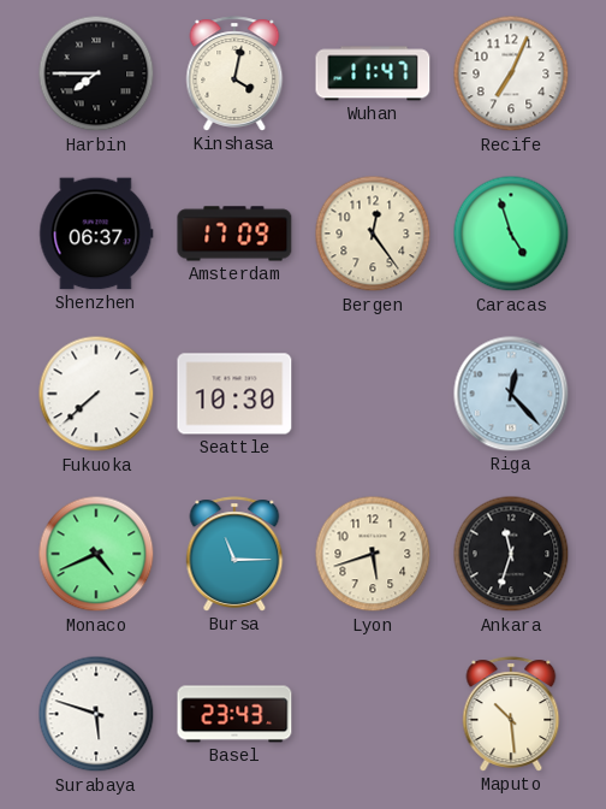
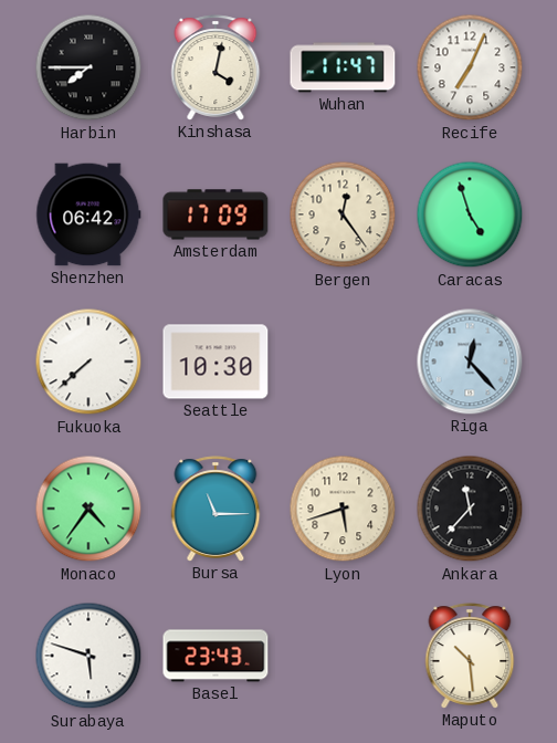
Shenzhen: 06:37 -> 06:42
Monaco: 4:41 -> 4:36
Ankara: 11:33 -> 11:37
